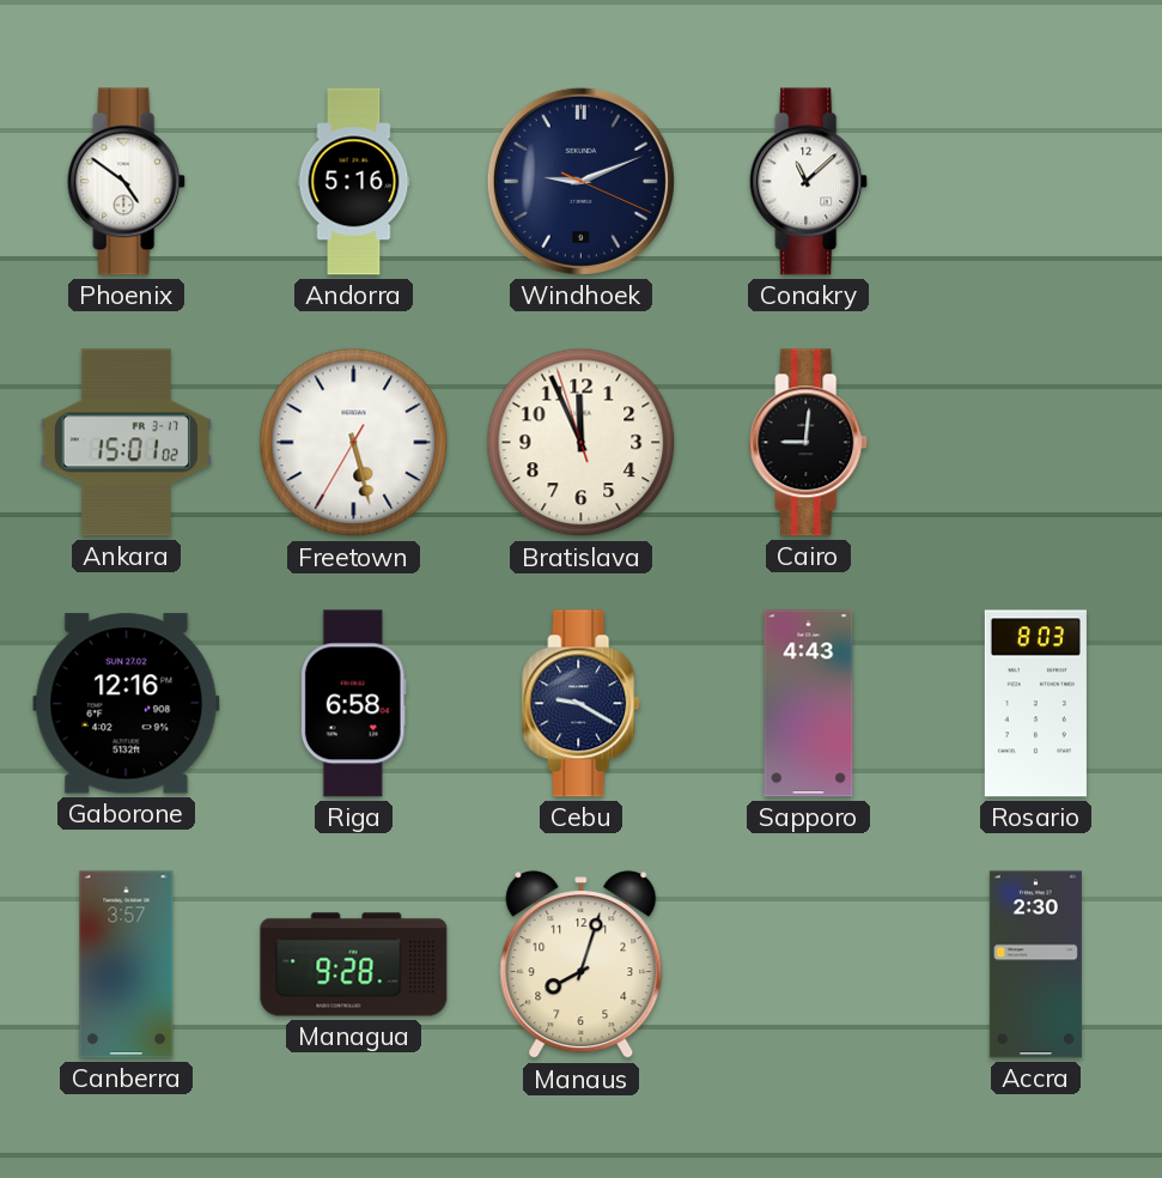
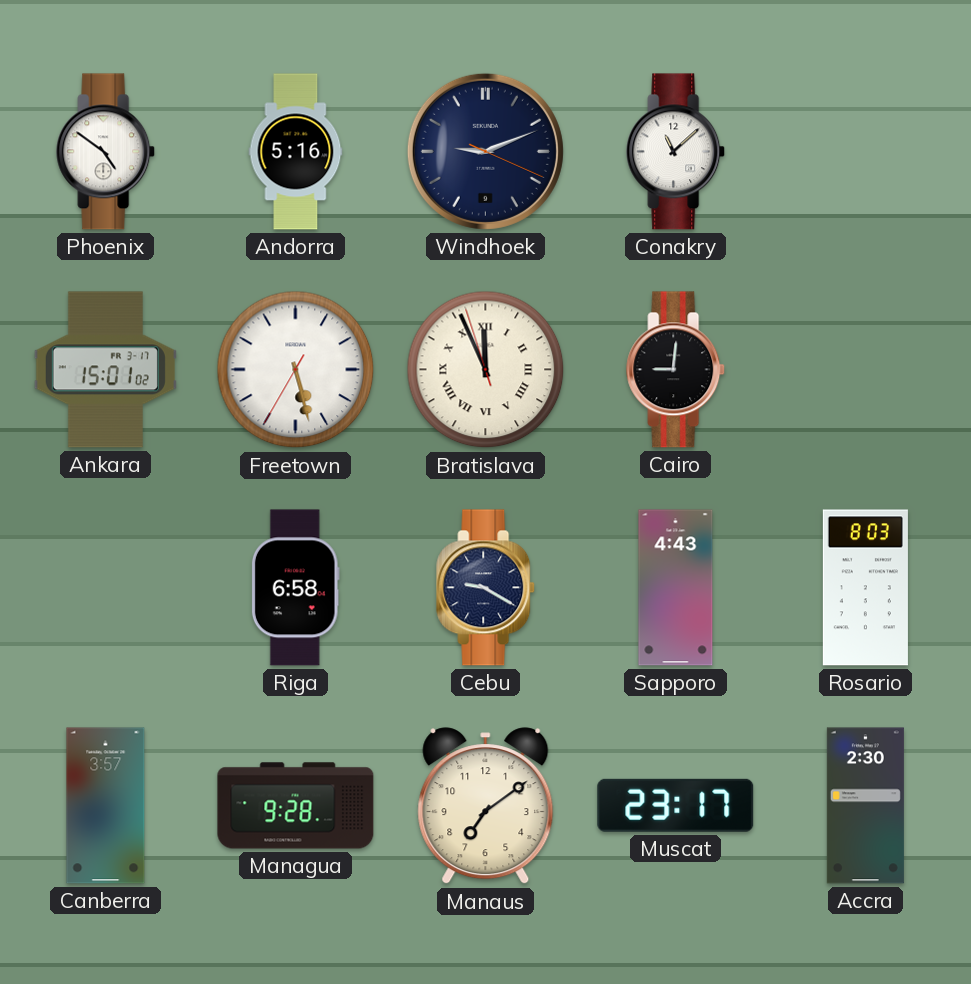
Bratislava numerals: Arabic -> Roman
Gaborone: 12:16 -> none
Manaus: 8:03 -> 7:09
Muscat: none -> 23:17
